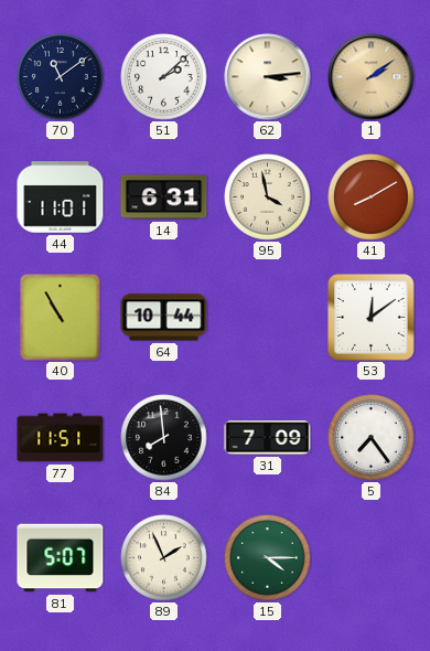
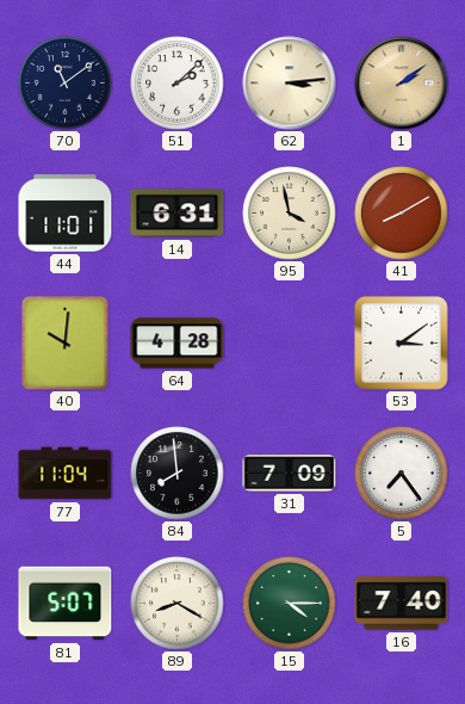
40: 10:55 -> 10:01
64: 10:44 -> 4:28
53: 12:09 -> 3:09
77: 11:51 -> 11:04
89: 1:56 -> 8:20
16: none -> 7:40
